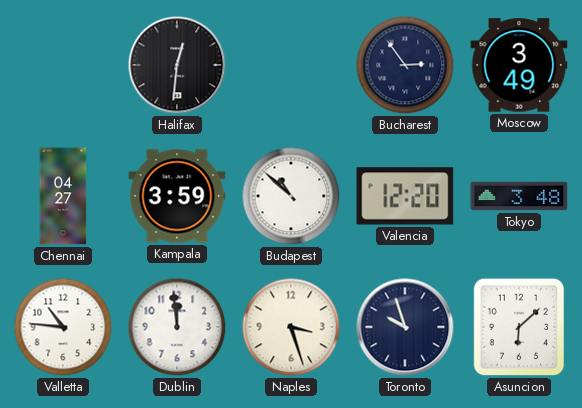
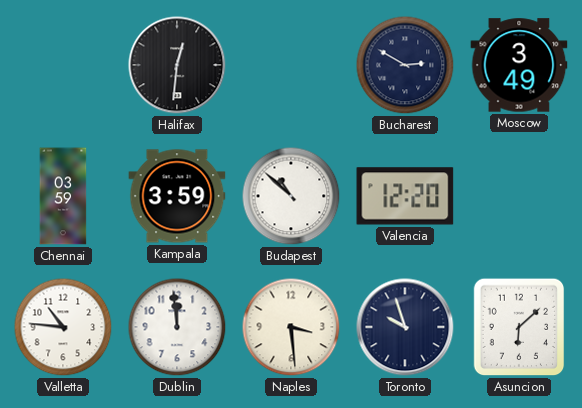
Bucharest: 2:54 -> 2:50
Chennai: 04:27 -> 03:59
Tokyo: 3:48 -> none
Naples: 3:27 -> 3:29
